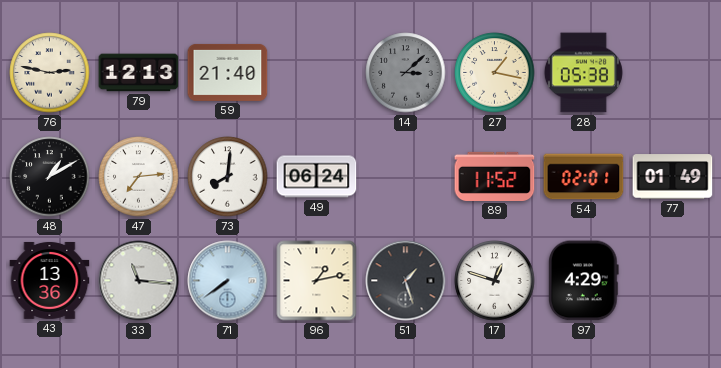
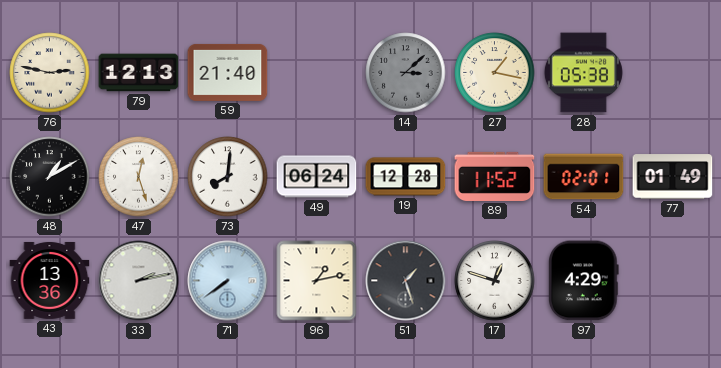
47: 7:14 -> 12:27
19: none -> 12:28
33: 11:16 -> 2:13
